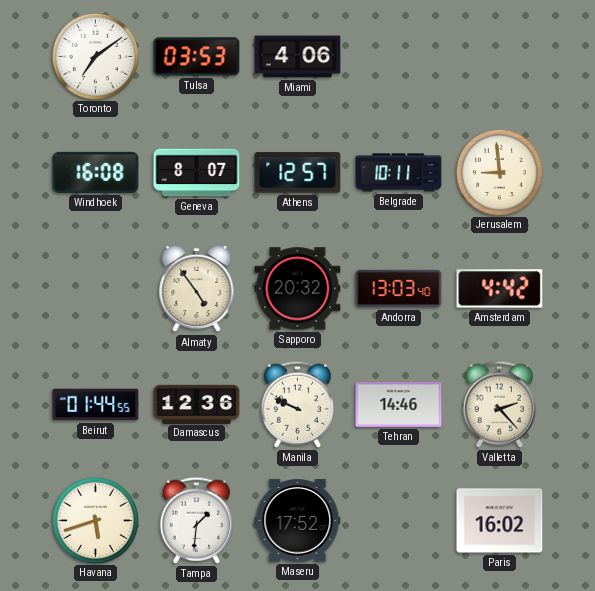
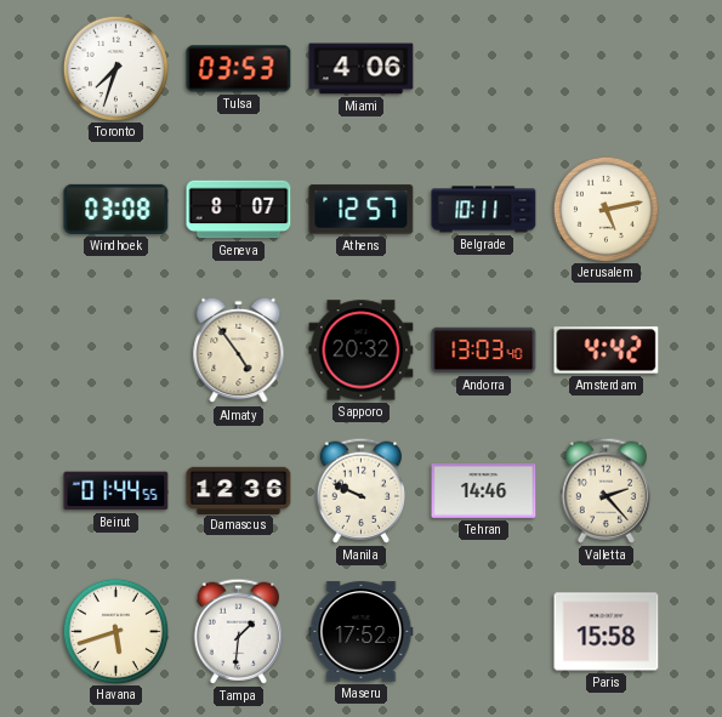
Toronto: 7:09 -> 7:33
Windhoek: 16:08 -> 03:08
Jerusalem: 8:59 -> 5:13
Paris: 16:02 -> 15:58
